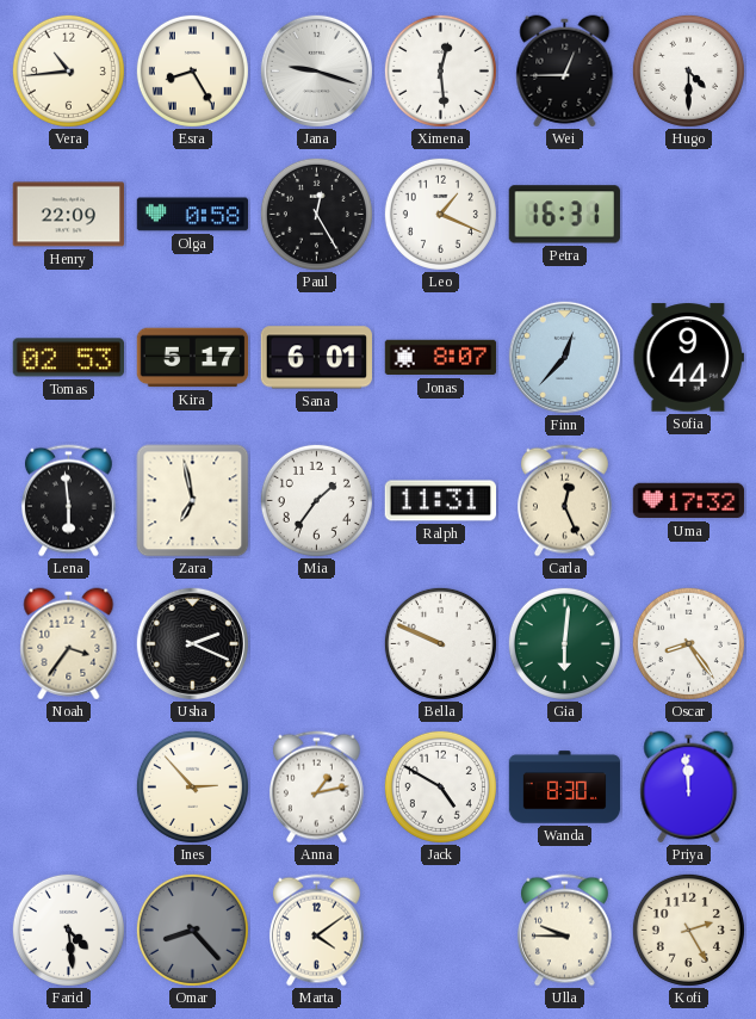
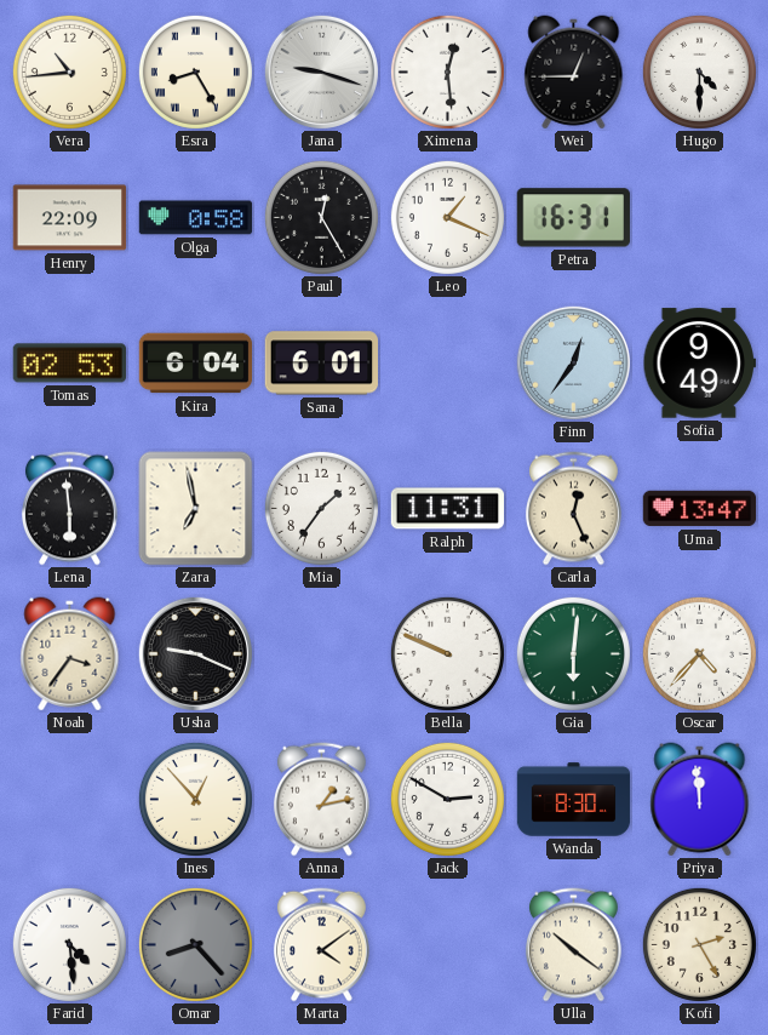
Kira: 5:17 -> 6:04
Jonas: 8:07 -> none
Finn: 12:37 -> 12:36
Sofia: 9:44 -> 9:49
Uma: 17:32 -> 13:47
Usha: 2:19 -> 9:19
Oscar: 8:24 -> 4:37
Ines: 2:53 -> 12:53
Jack: 4:50 -> 2:50
Ulla: 9:45 -> 10:21
